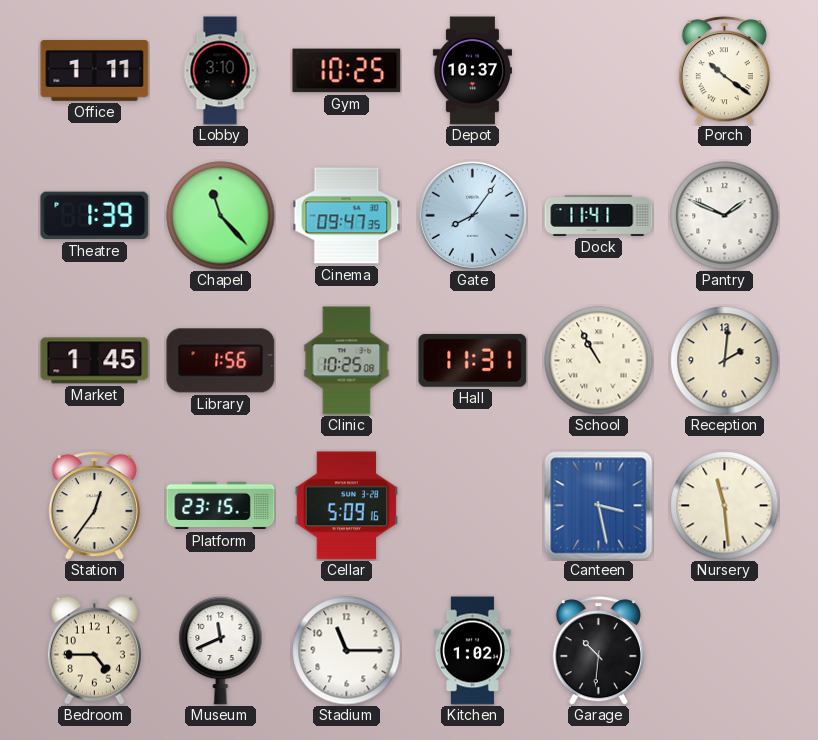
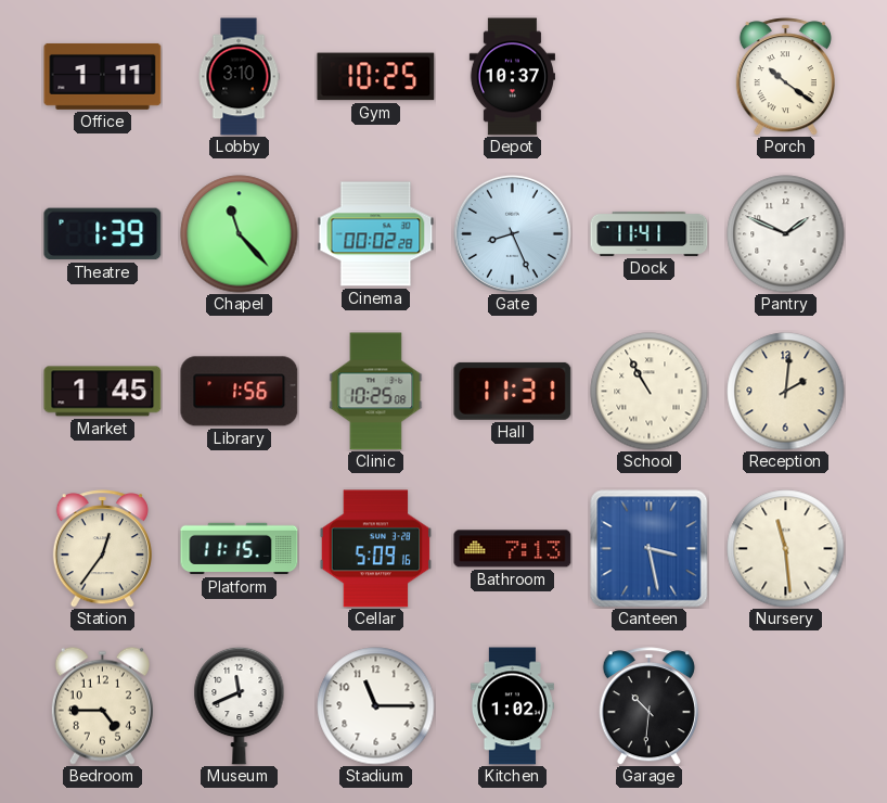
Cinema: 09:47 -> 00:02
Gate: 8:06 -> 8:26
Platform: 23:15 -> 11:15
Bathroom: none -> 7:13
